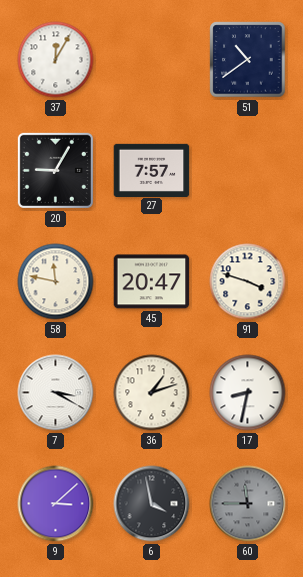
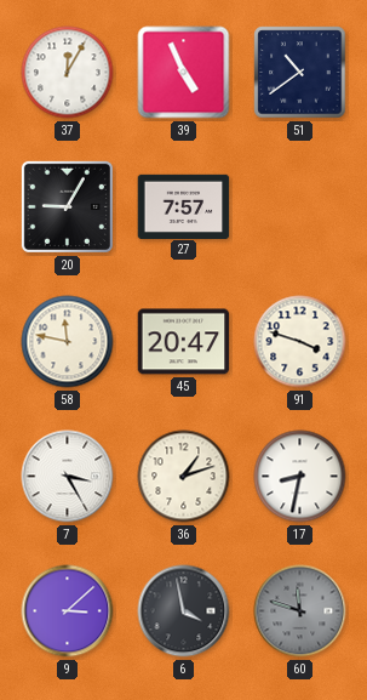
39: none -> 4:56
7: 3:20 -> 3:25
60: 11:45 -> 11:48
